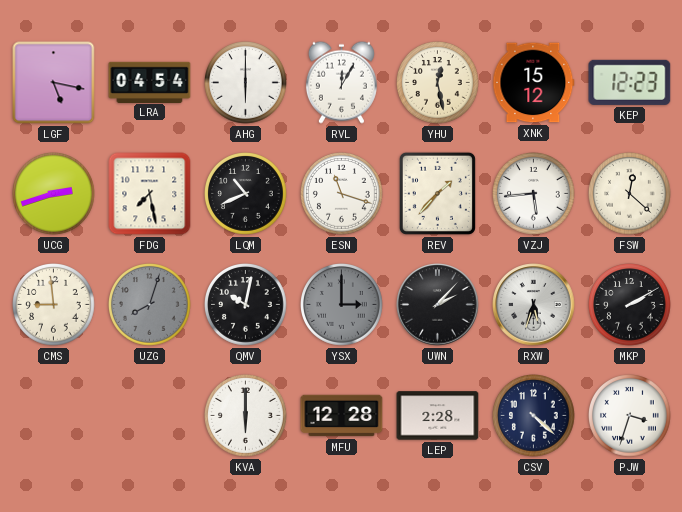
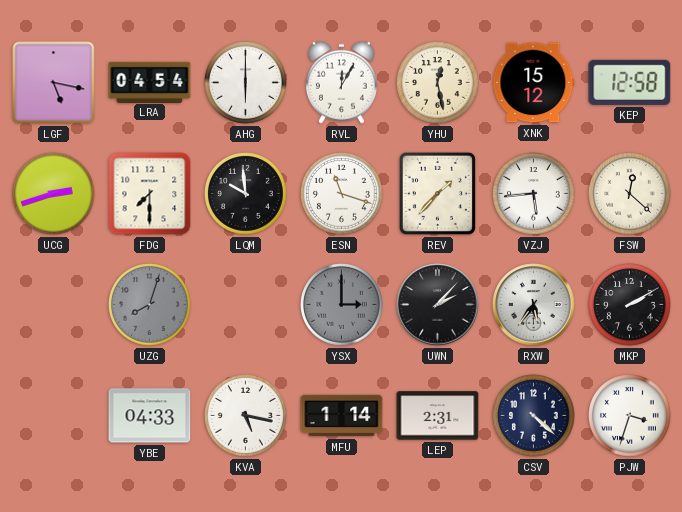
KEP: 12:23 -> 12:58
FDG: 7:28 -> 7:30
LQM: 10:41 -> 9:59
CMS: 8:59 -> none
QMV: 10:02 -> none
RXW: 5:33 -> 5:36
YBE: none -> 04:33
KVA: 6:00 -> 5:17
MFU: 12:28 -> 1:14
LEP: 2:28 -> 2:31
